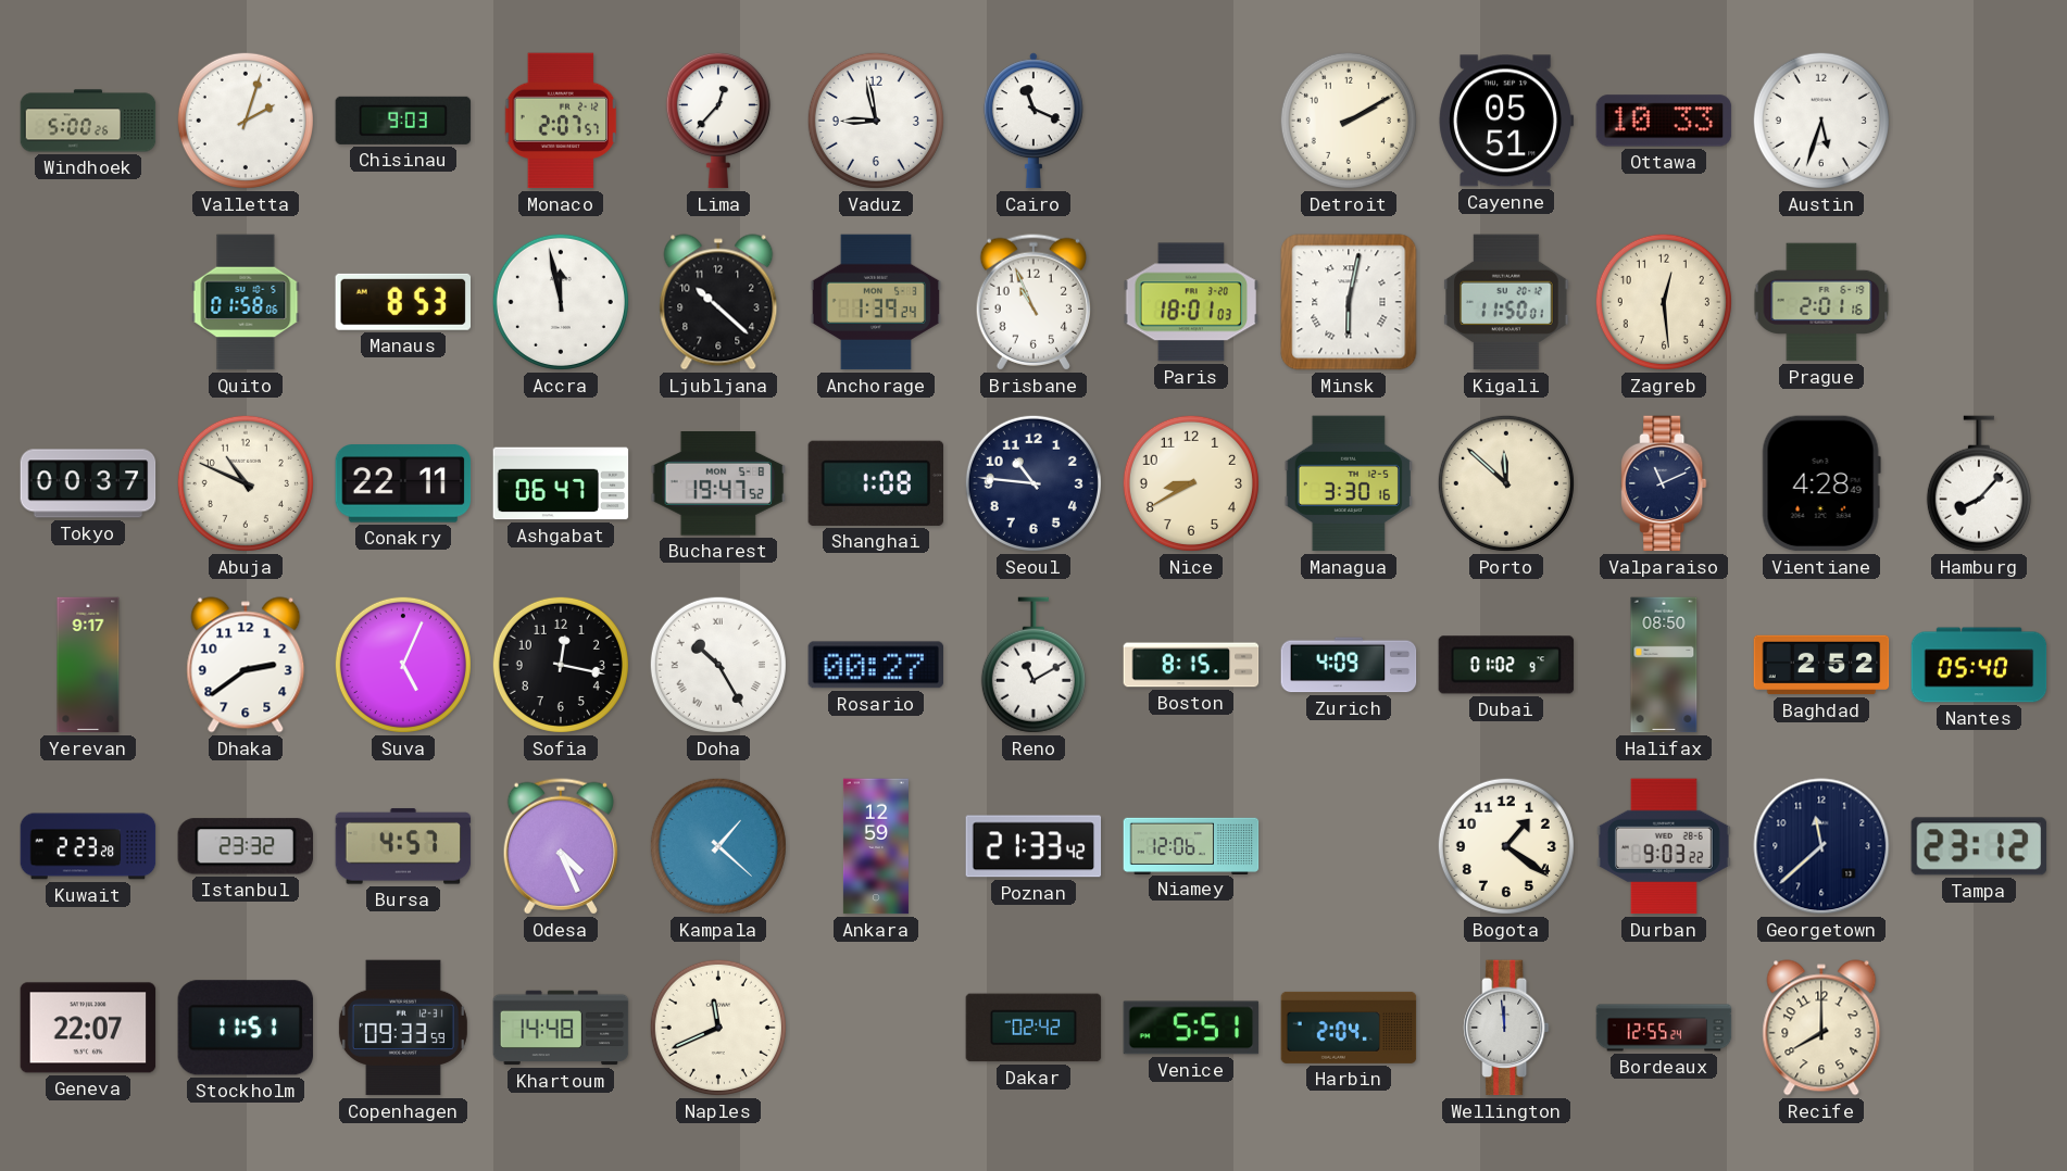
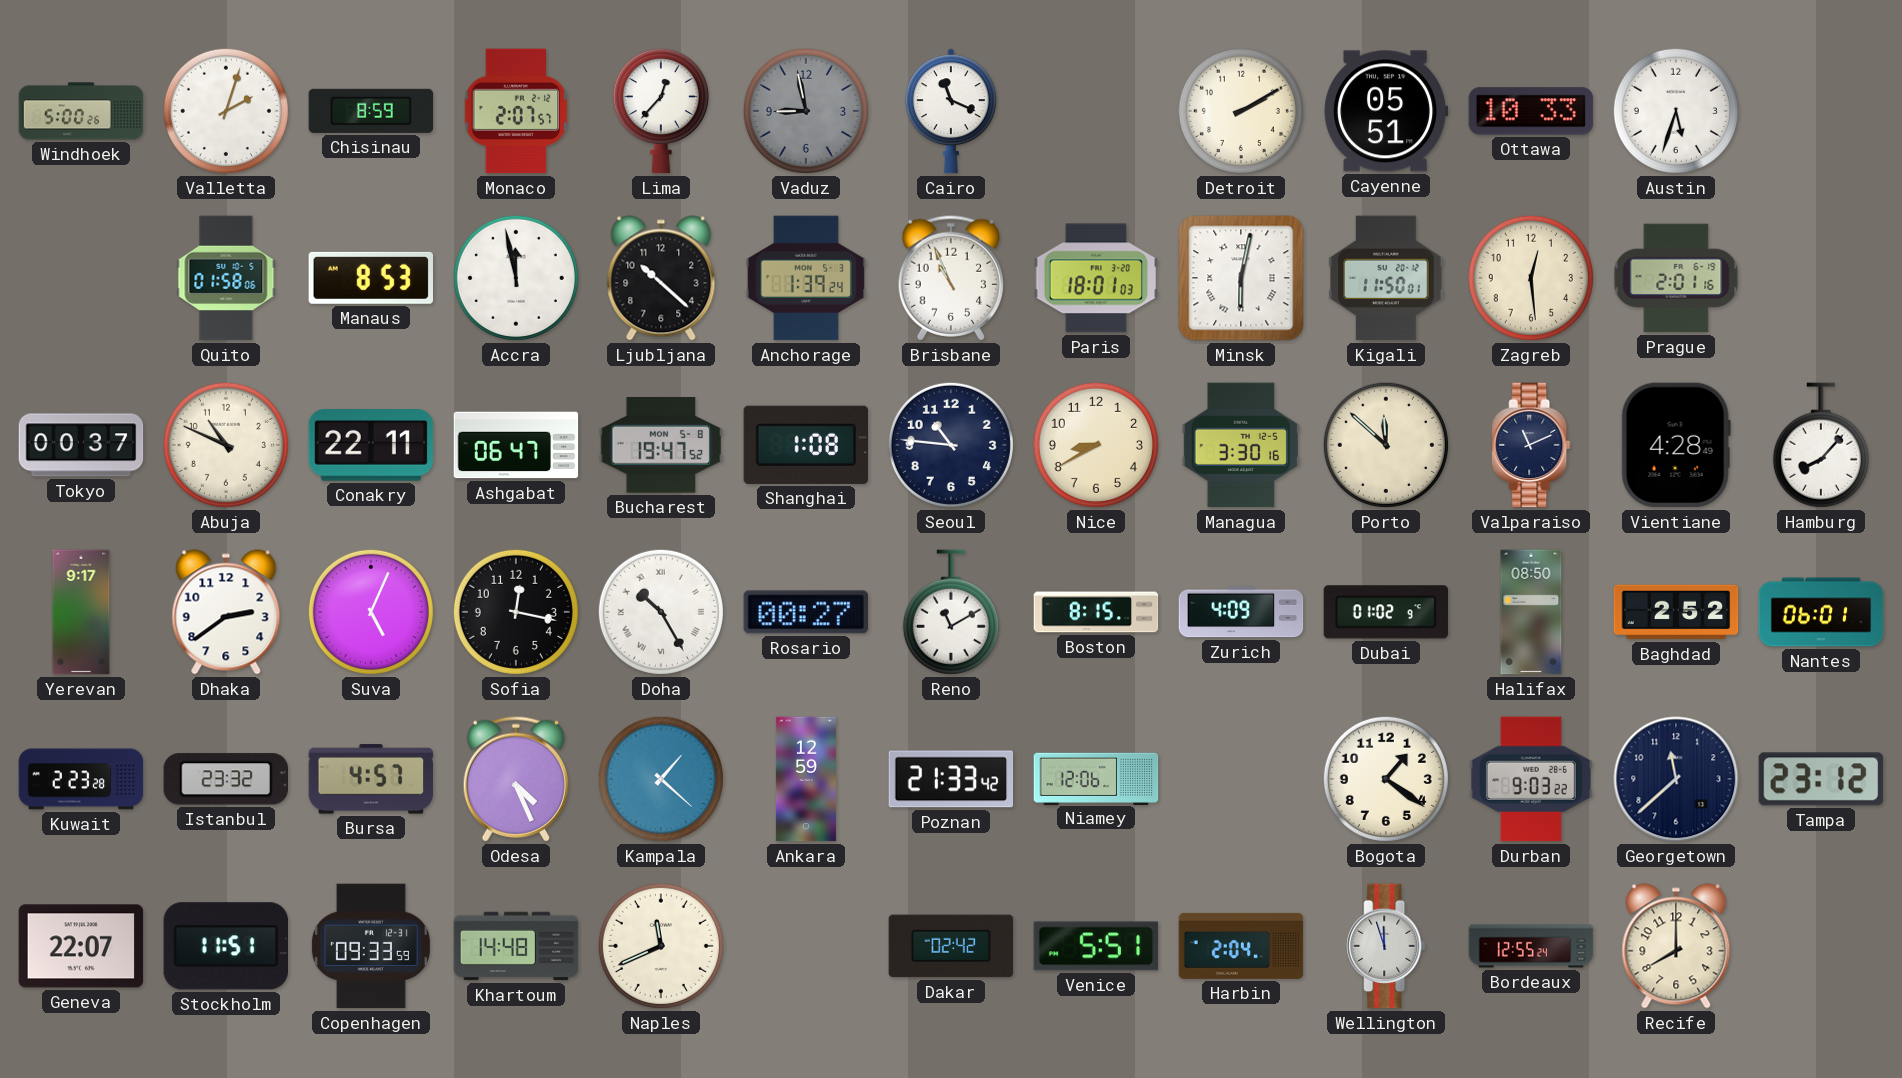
Chisinau: 9:03 -> 8:59
Vaduz dial: white -> grey
Nantes: 05:40 -> 06:01
Wellington: 11:59 -> 11:57
